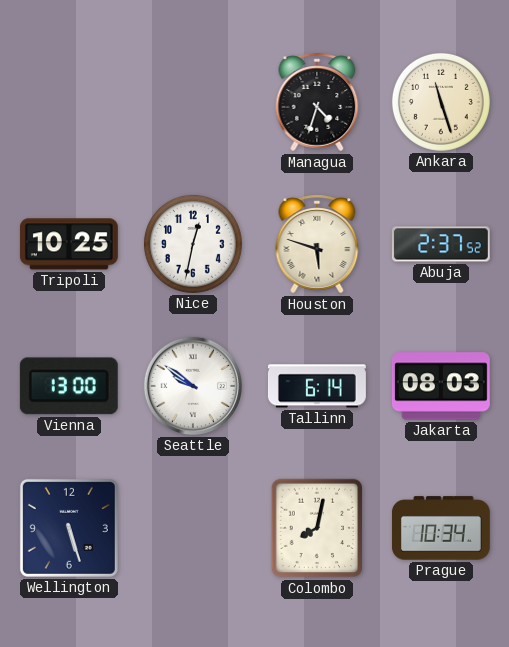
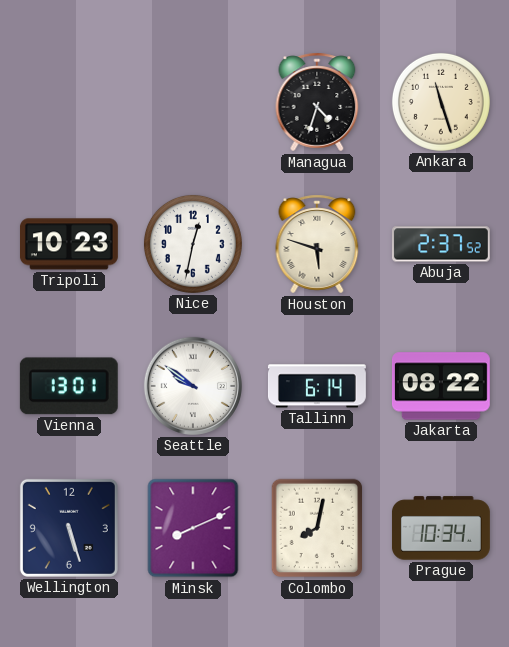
Tripoli: 10:25 -> 10:23
Vienna: 13:00 -> 13:01
Jakarta: 08:03 -> 08:22
Minsk: none -> 8:11
